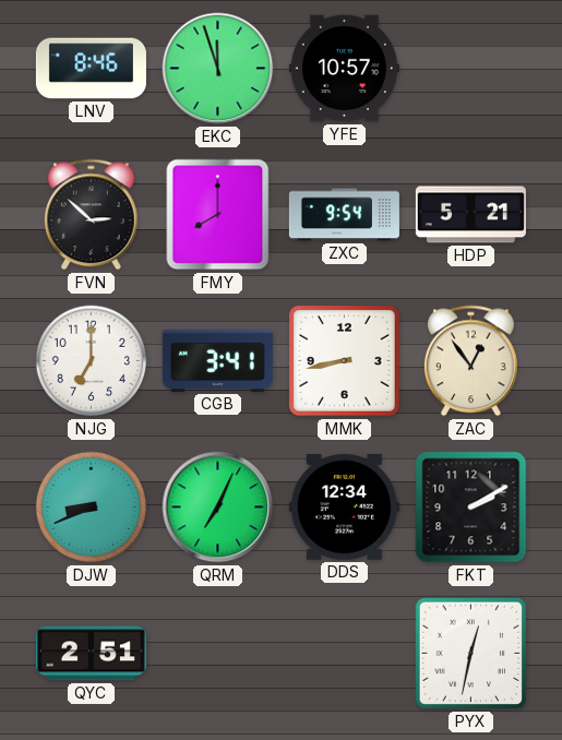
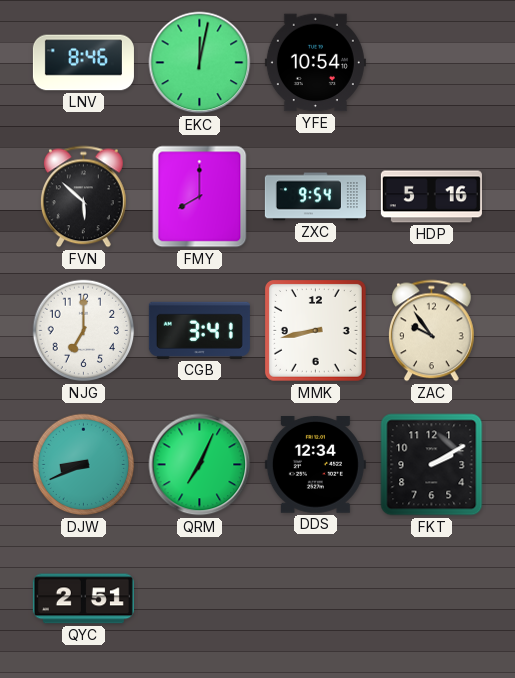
EKC: 11:57 -> 12:02
YFE: 10:57 -> 10:54
FVN: 2:52 -> 5:52
HDP: 5:21 -> 5:16
ZAC: 12:54 -> 9:54
PYX: 12:32 -> none
